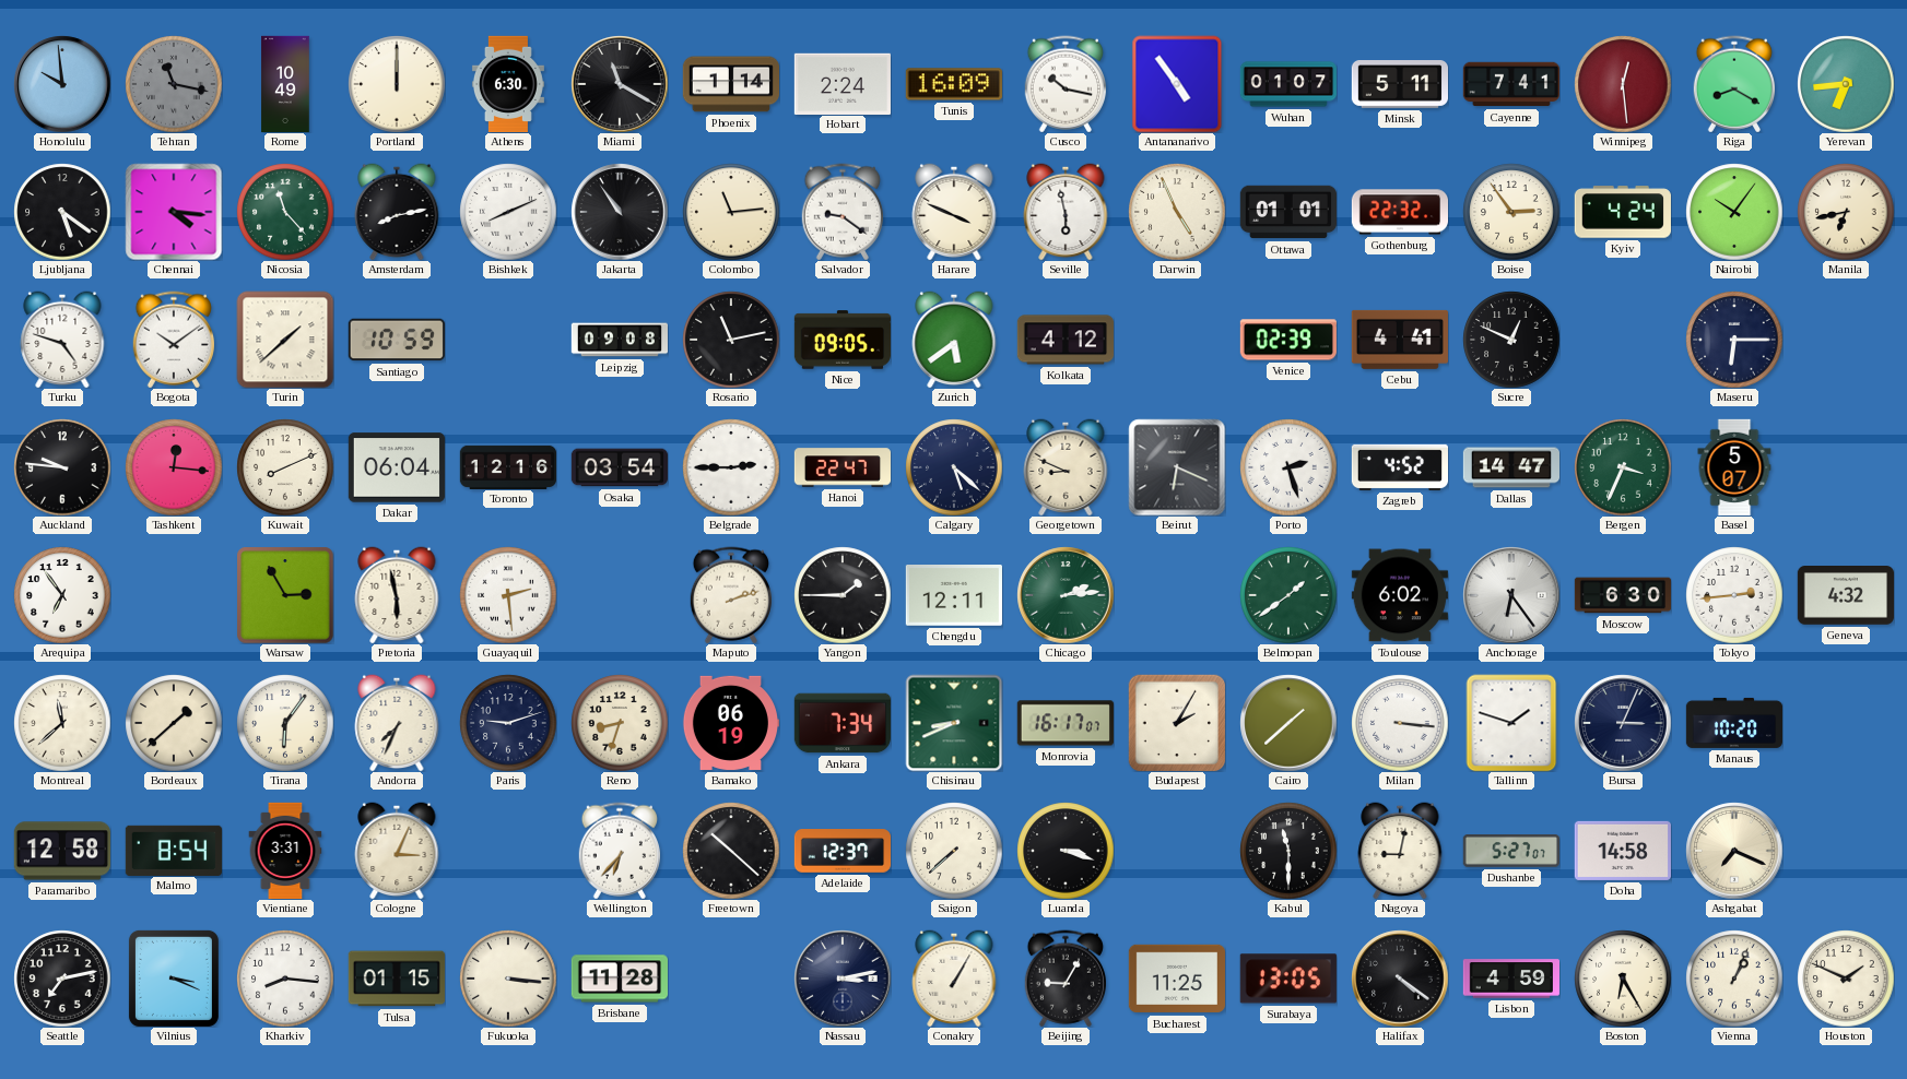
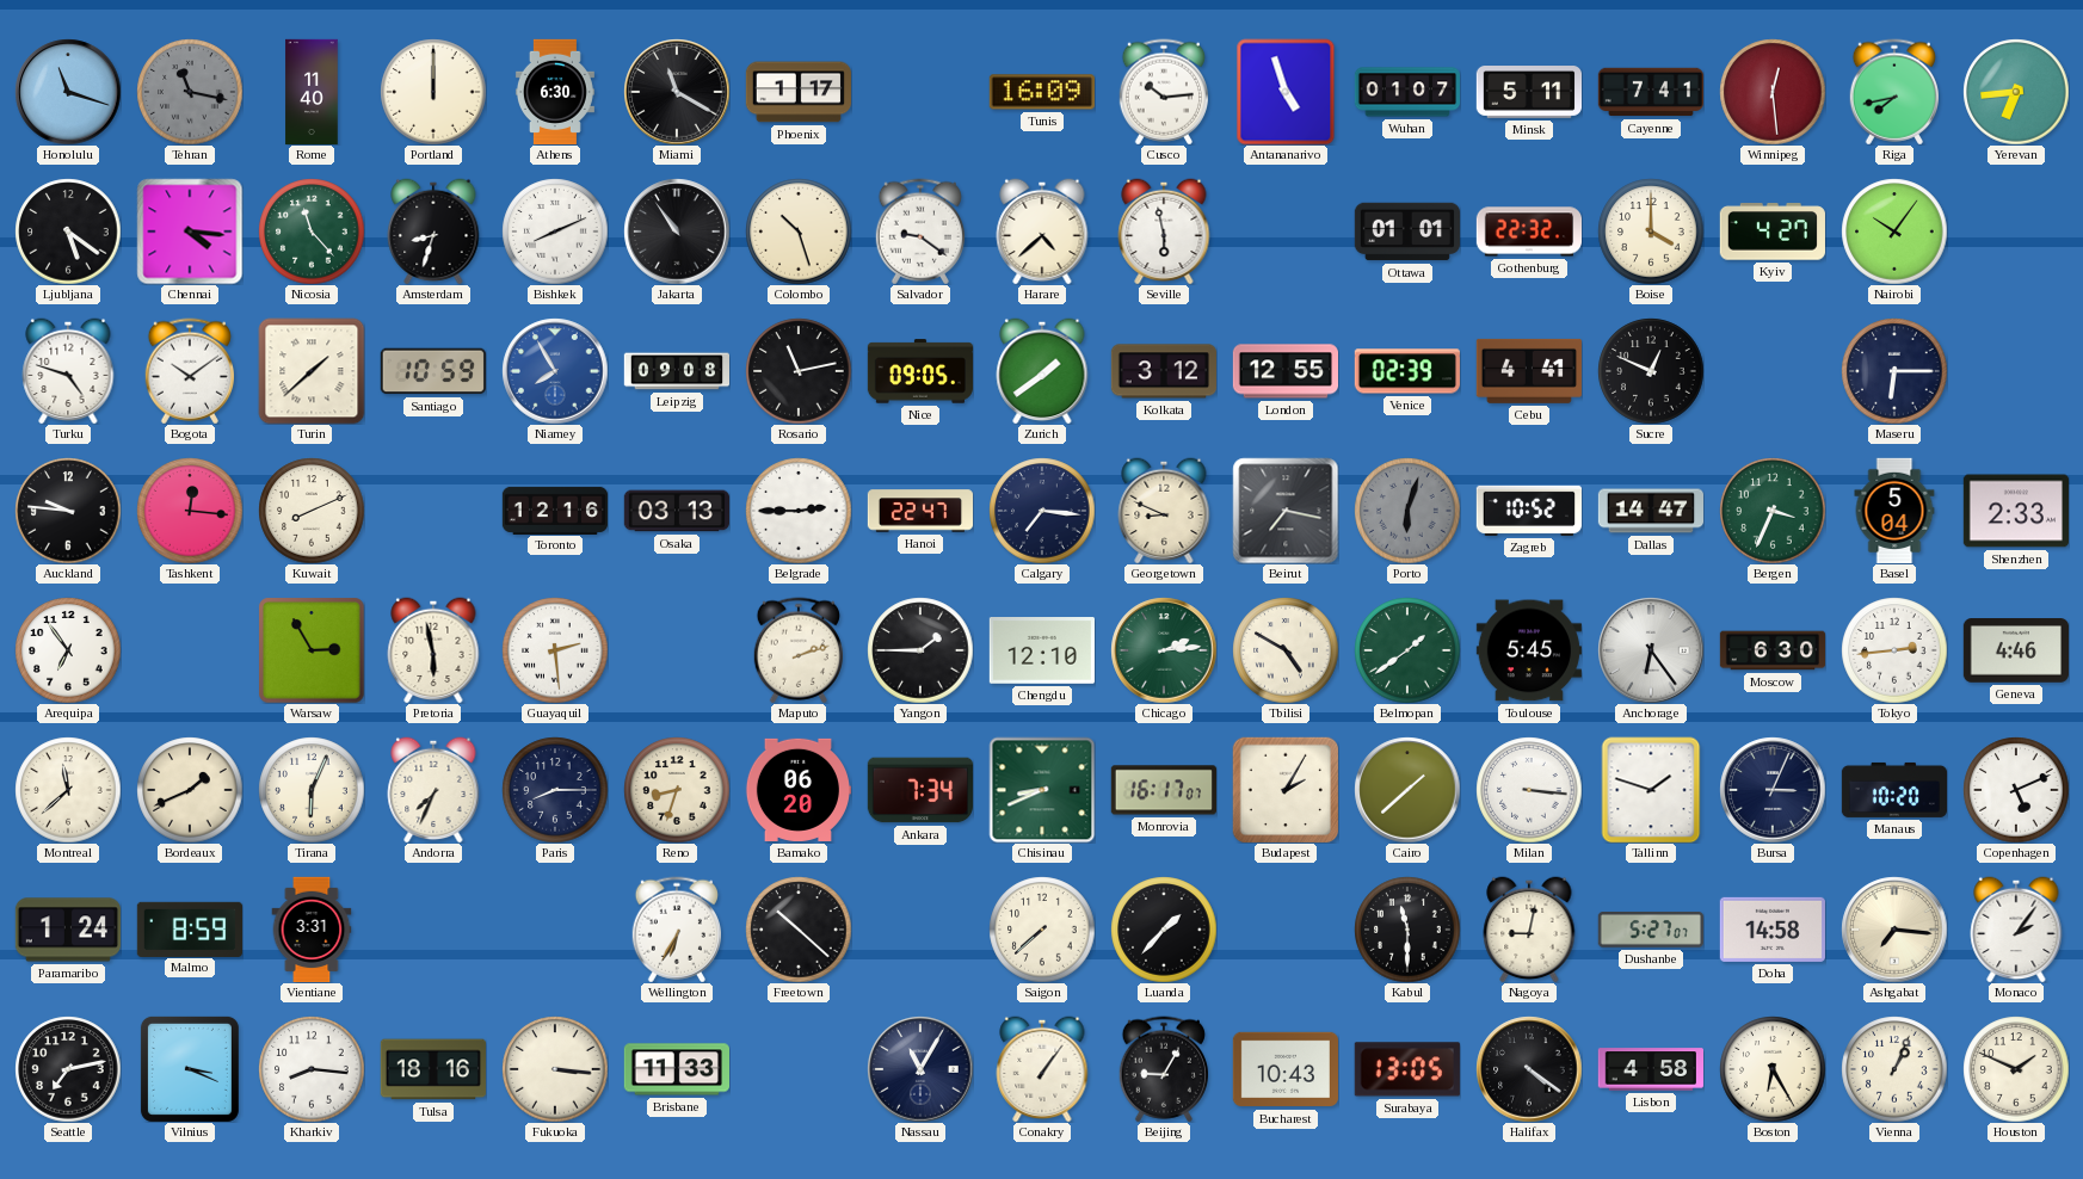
Honolulu: 9:59 -> 11:18
Rome: 10:49 -> 11:40
Phoenix: 1:14 -> 1:17
Hobart: 2:24 -> none
Cusco: 10:17 -> 10:14
Antananarivo: 4:54 -> 4:57
Riga: 8:20 -> 7:43
Amsterdam: 8:13 -> 8:33
Colombo: 11:14 -> 10:27
Harare: 3:49 -> 4:38
Darwin: 4:56 -> none
Boise: 2:54 -> 4:00
Kyiv: 4:24 -> 4:27
Manila: 6:43 -> none
Niamey: none -> 7:55
Zurich: 5:39 -> 1:39
Kolkata: 4:12 -> 3:12
London: none -> 12:55
Dakar: 06:04 -> none
Osaka: 03:54 -> 03:13
Calgary: 5:22 -> 7:16
Beirut: 6:19 -> 7:17
Porto: 2:27 -> 6:03
Porto dial: white -> grey
Zagreb: 4:52 -> 10:52
Basel: 5:07 -> 5:04
Shenzhen: none -> 2:33
Chengdu: 12:11 -> 12:10
Tbilisi: none -> 4:50
Toulouse: 6:02 -> 5:45
Geneva: 4:32 -> 4:46
Bordeaux: 1:38 -> 1:41
Tirana: 6:06 -> 6:04
Paris: 9:12 -> 8:15
Bamako: 06:19 -> 06:20
Copenhagen: none -> 5:11
Paramaribo: 12:58 -> 1:24
Malmo: 8:54 -> 8:59
Cologne: 3:04 -> none
Wellington: 6:37 -> 6:35
Adelaide: 12:37 -> none
Luanda: 3:18 -> 1:37
Ashgabat: 7:19 -> 7:16
Monaco: none -> 2:06
Tulsa: 01:15 -> 18:16
Brisbane: 11:28 -> 11:33
Nassau: 3:13 -> 11:05
Conakry: 1:05 -> 1:06
Bucharest: 11:25 -> 10:43
Lisbon: 4:59 -> 4:58
